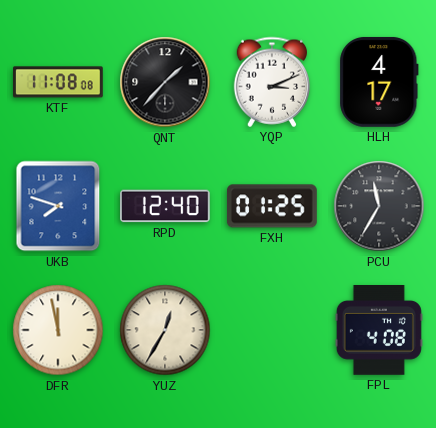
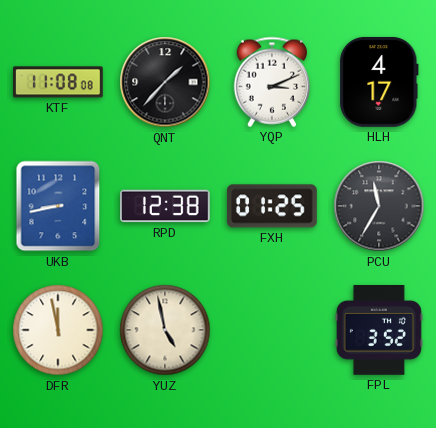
UKB: 7:48 -> 8:43
RPD: 12:40 -> 12:38
YUZ: 12:35 -> 4:58
FPL: 4:08 -> 3:52
